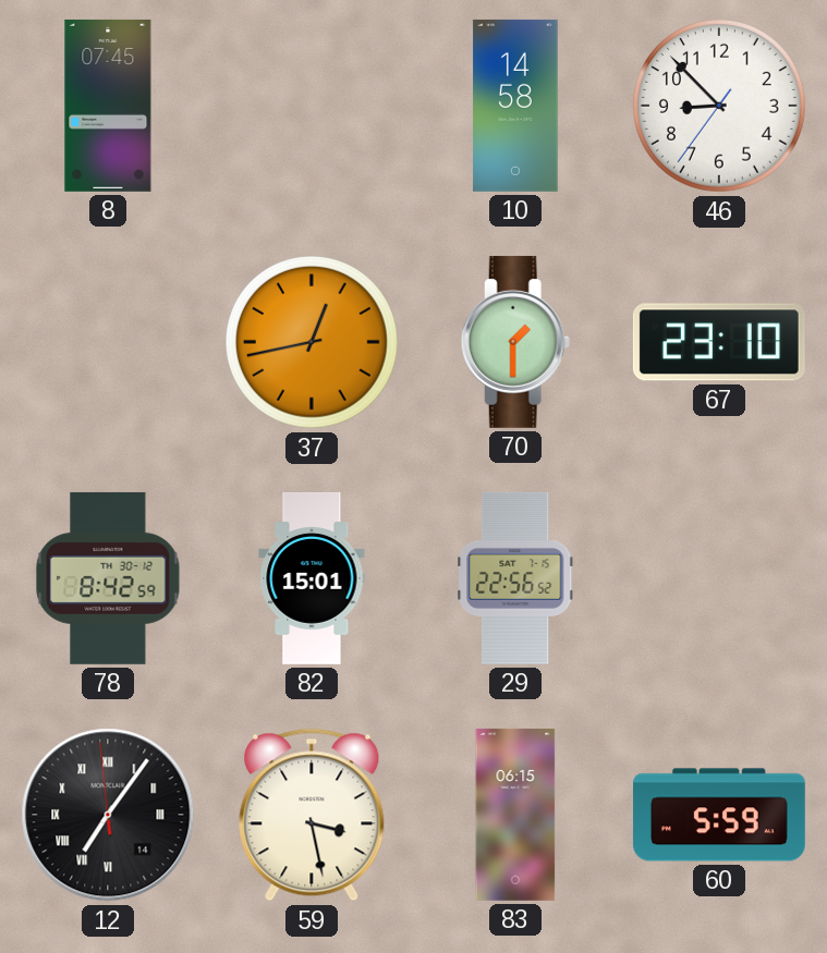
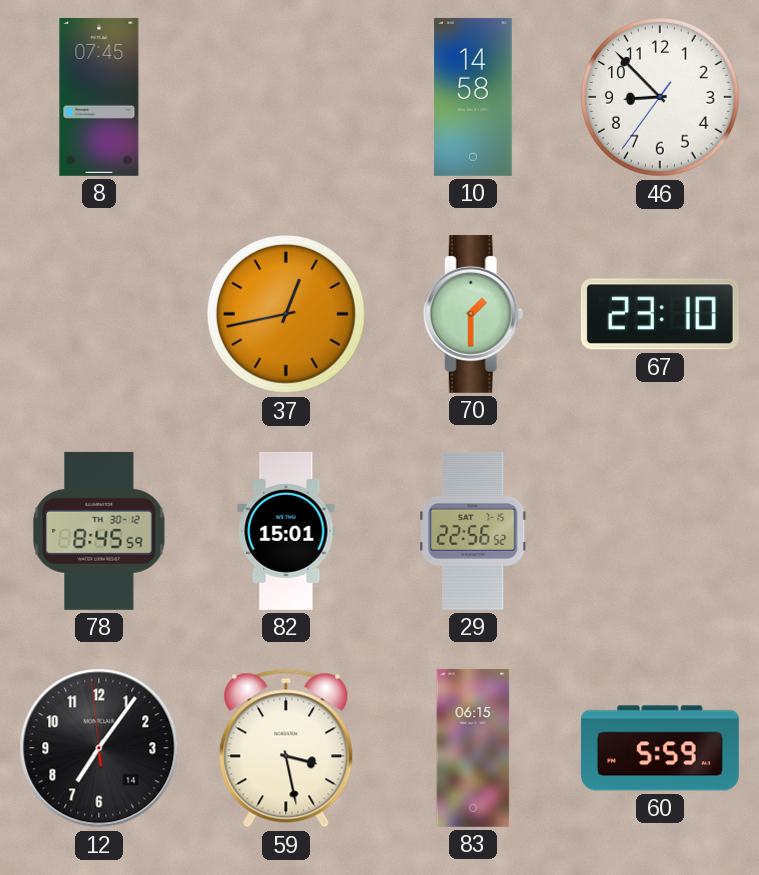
78: 8:42 -> 8:45
12 numerals: Roman -> Arabic
